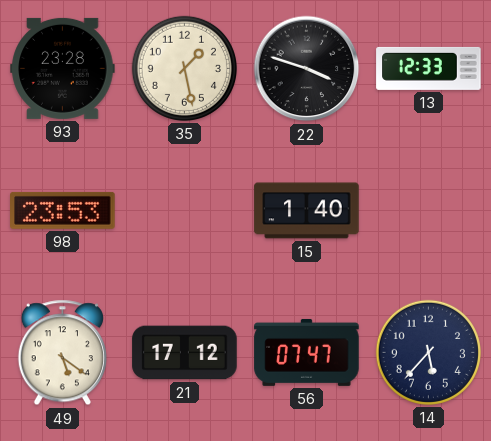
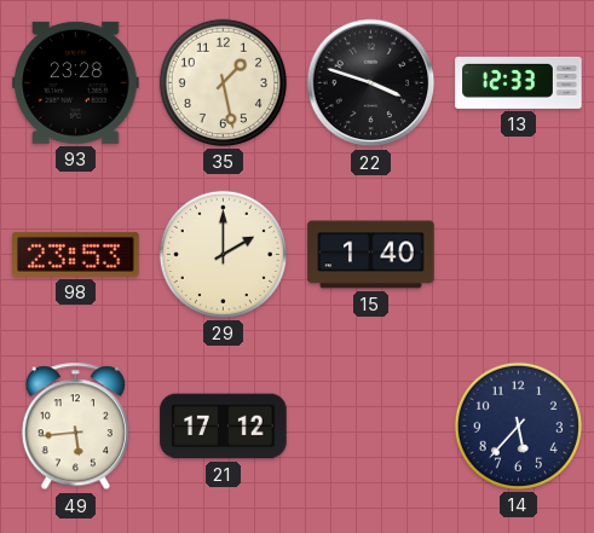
29: none -> 2:00
49: 5:21 -> 5:44
56: 07:47 -> none
